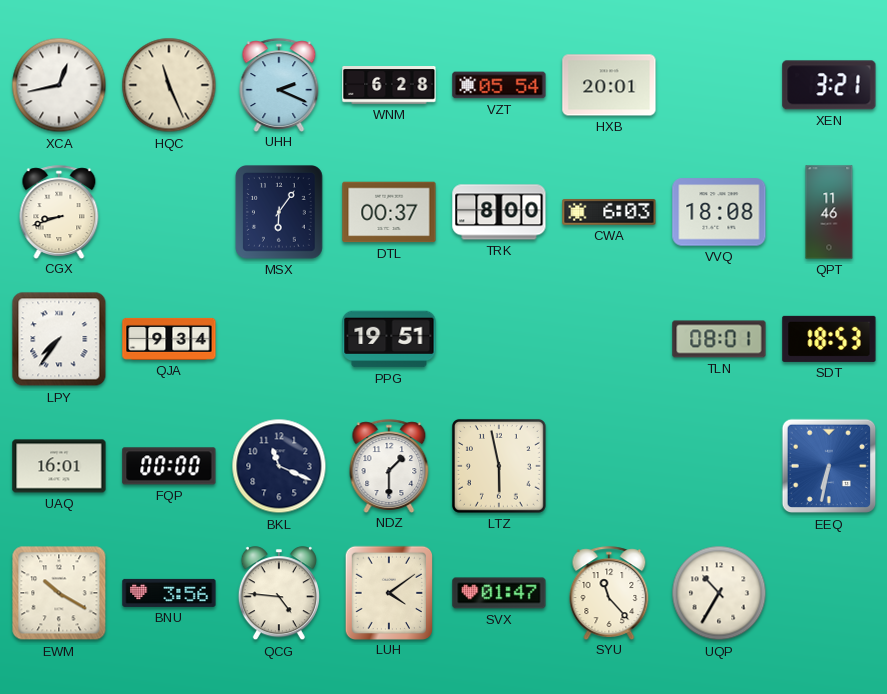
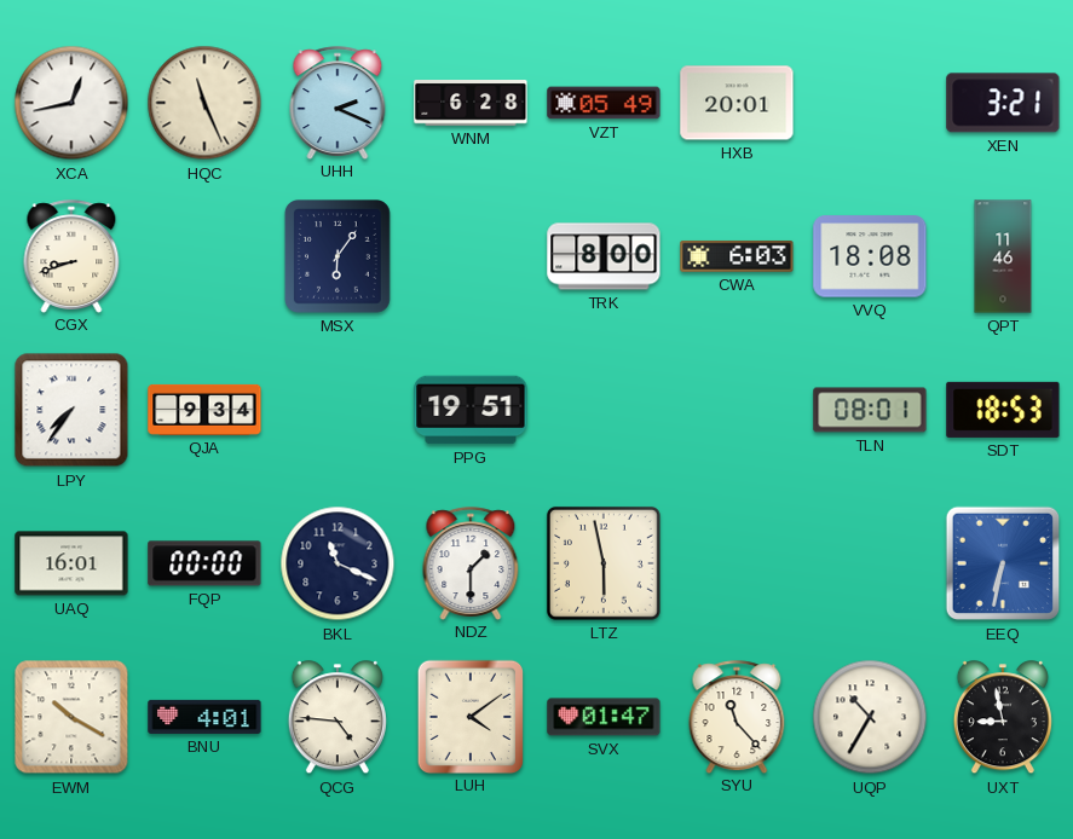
VZT: 05:54 -> 05:49
DTL: 00:37 -> none
BNU: 3:56 -> 4:01
UXT: none -> 8:58
